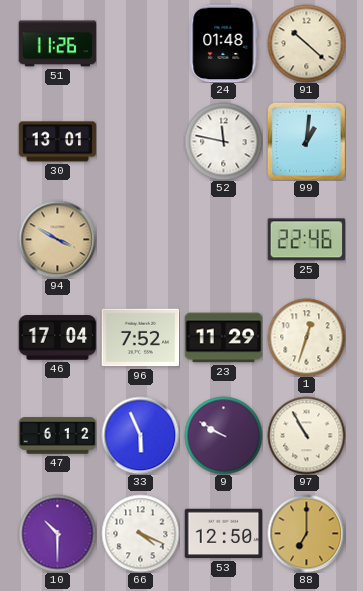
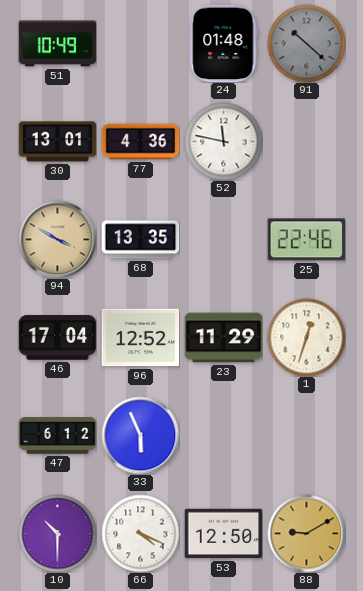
51: 11:26 -> 10:49
91 dial: cream -> grey
77: none -> 4:36
99: 1:01 -> none
68: none -> 13:35
96: 7:52 -> 12:52
9: 9:50 -> none
97: 10:55 -> none
88: 7:00 -> 9:10
